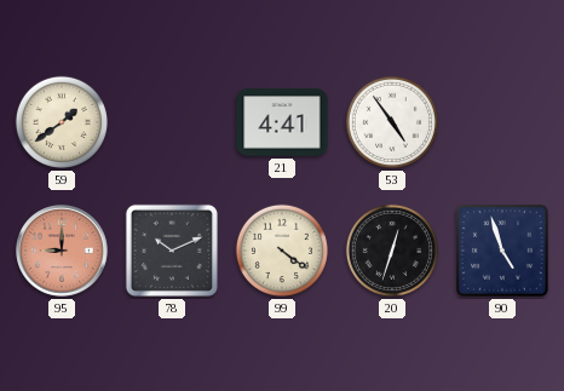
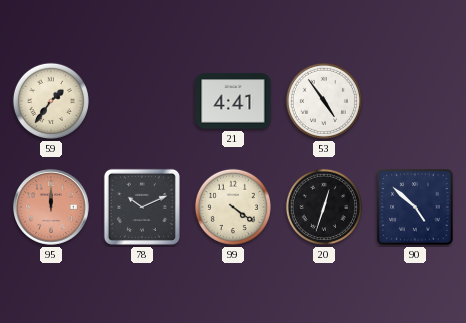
59: 1:39 -> 1:36
95: 9:00 -> 12:00
90: 4:57 -> 4:52
